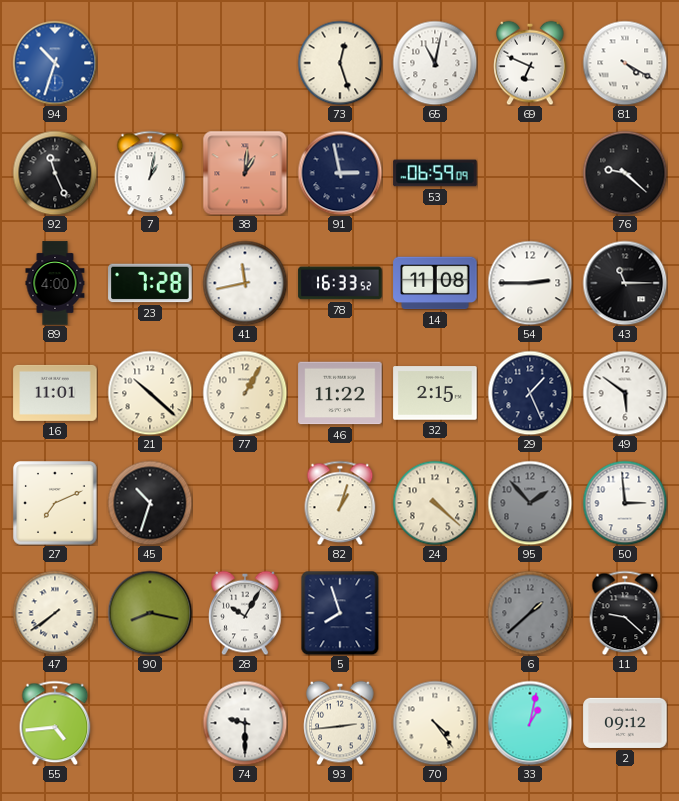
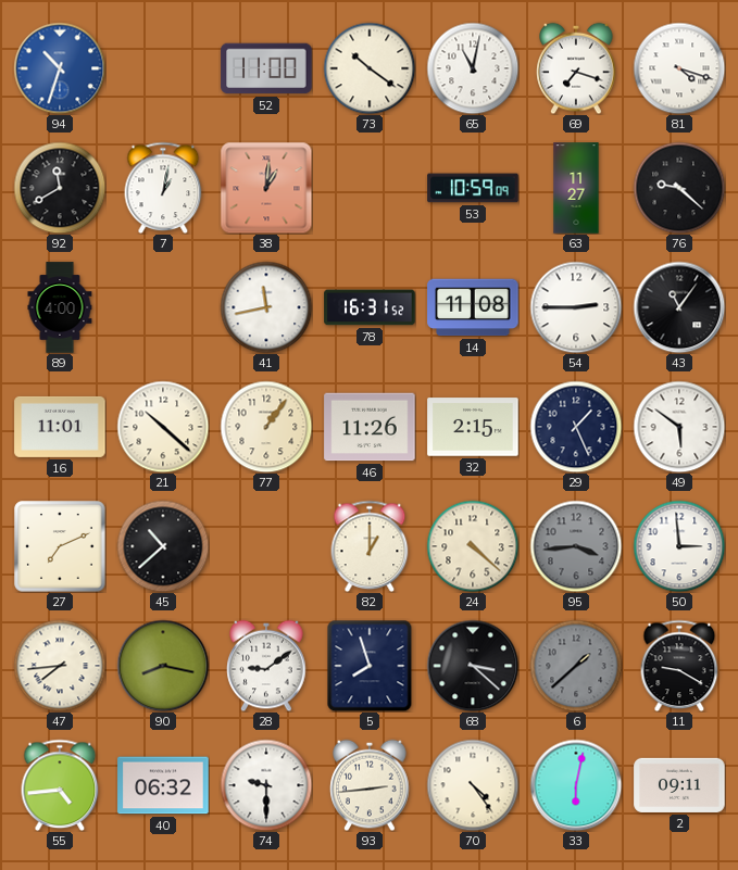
52: none -> 11:00
73: 12:27 -> 10:21
69: 6:49 -> 7:18
81: 4:20 -> 4:18
92: 11:26 -> 11:40
91: 2:58 -> none
53: 06:59 -> 10:59
63: none -> 11:27
23: 7:28 -> none
78: 16:33 -> 16:31
43: 11:15 -> 11:06
77: 1:05 -> 1:06
46: 11:22 -> 11:26
45: 10:33 -> 10:38
82: 1:03 -> 1:00
95: 1:53 -> 3:44
47: 7:39 -> 7:44
28: 10:05 -> 9:09
68: none -> 3:22
11: 9:22 -> 9:20
40: none -> 06:32
33: 1:02 -> 6:02
2: 09:12 -> 09:11
